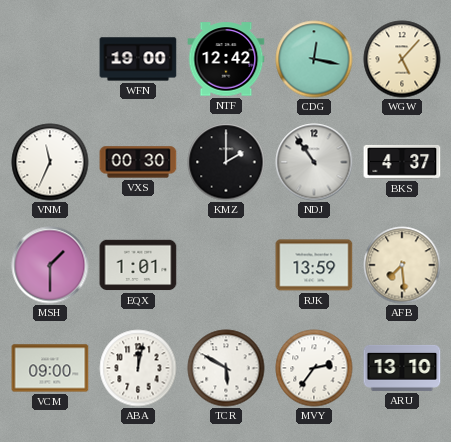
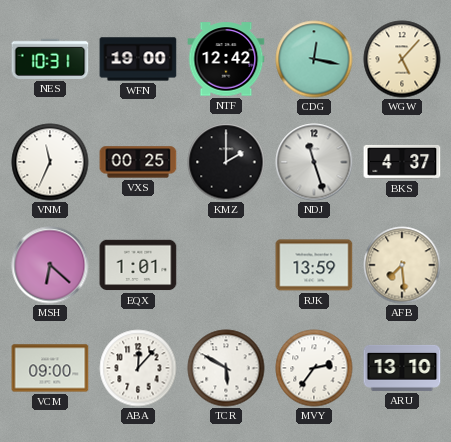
NES: none -> 10:31
VXS: 00:30 -> 00:25
NDJ: 10:54 -> 11:27
MSH: 1:30 -> 6:22
ABA: 12:02 -> 12:07
